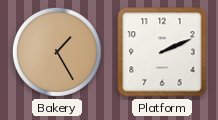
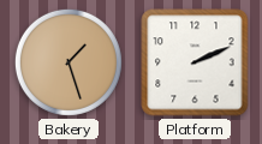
Bakery: 1:25 -> 1:27
